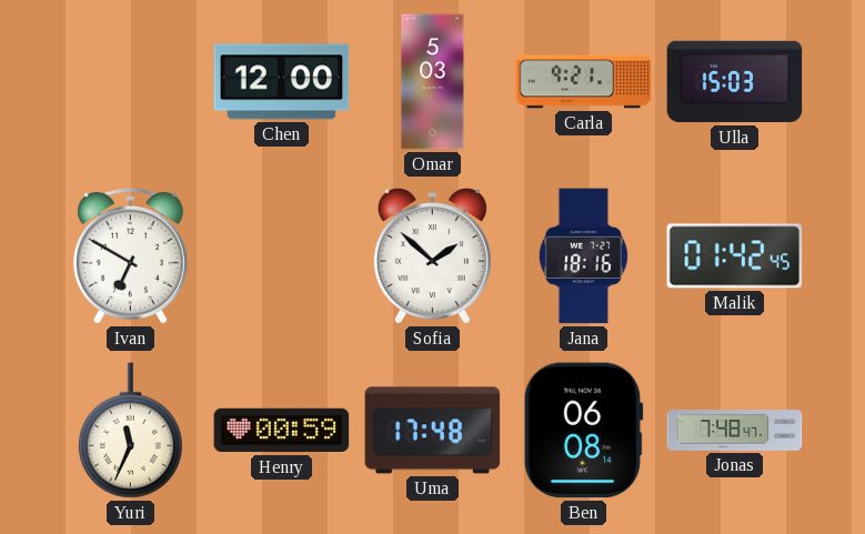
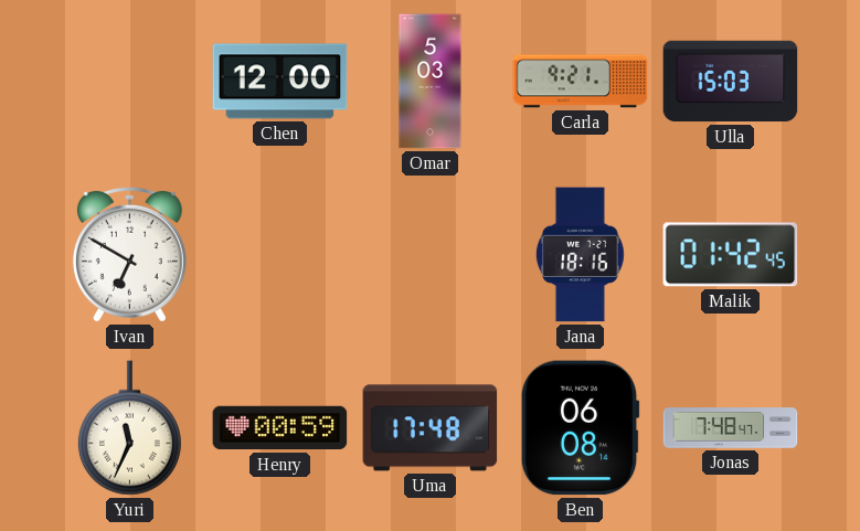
Sofia: 1:52 -> none
